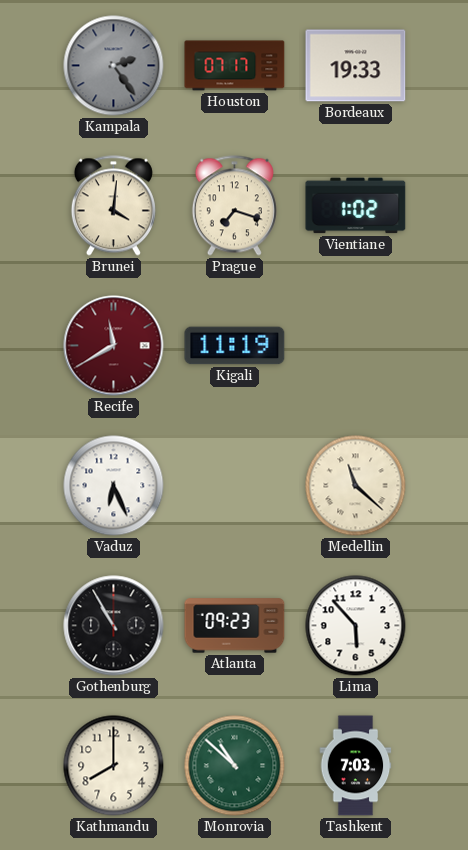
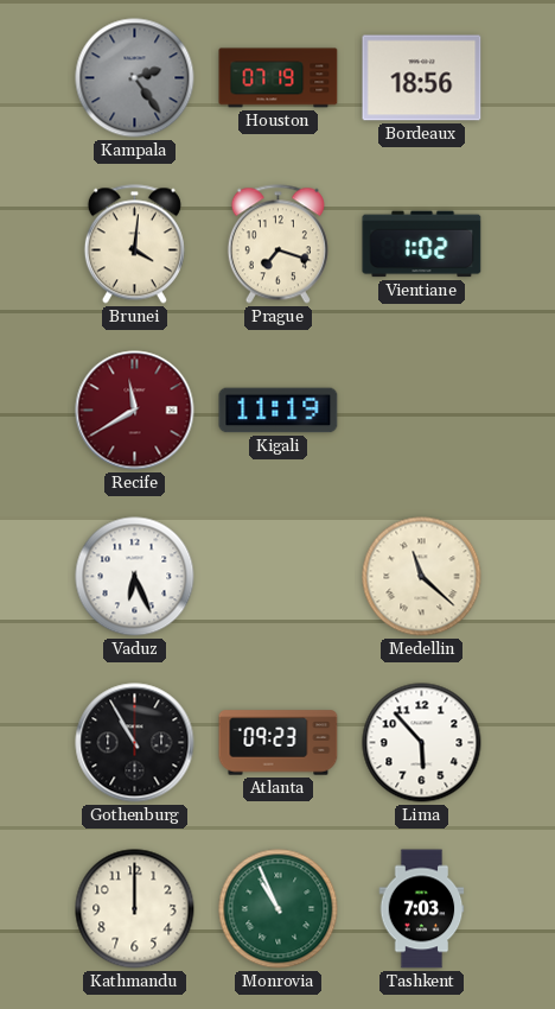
Houston: 07:17 -> 07:19
Bordeaux: 19:33 -> 18:56
Kathmandu: 8:00 -> 12:00
Monrovia: 10:52 -> 10:56
